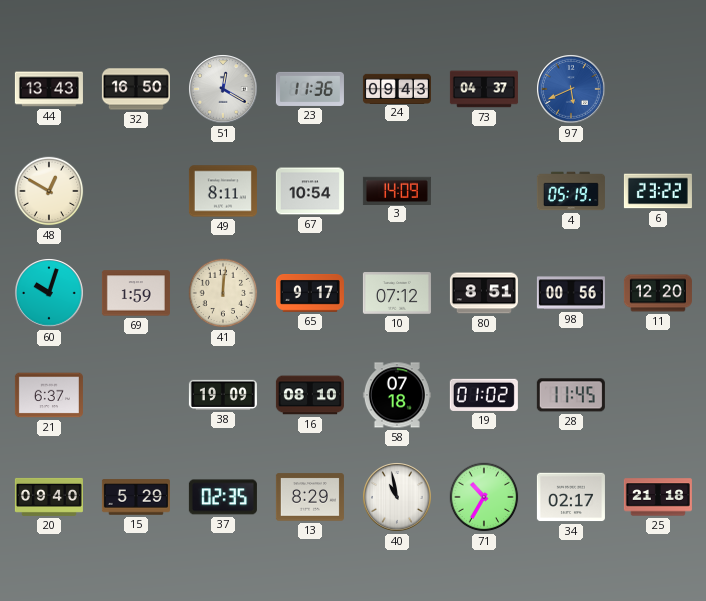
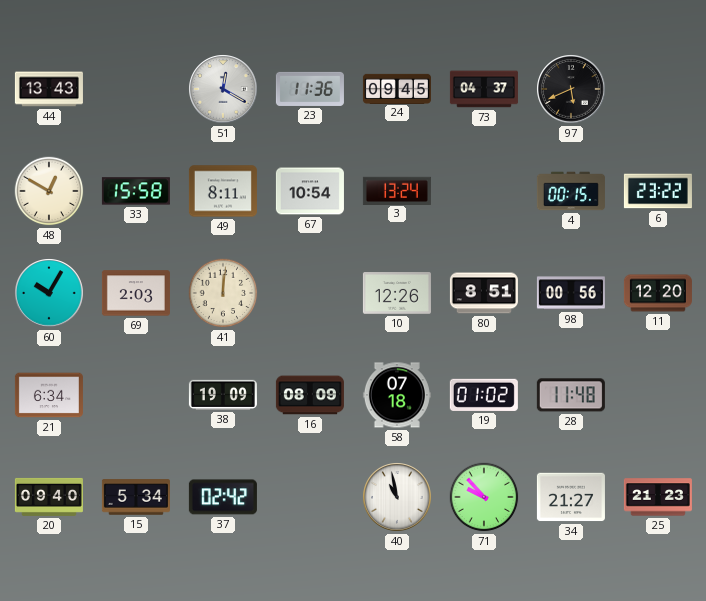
32: 16:50 -> none
24: 09:43 -> 09:45
97 dial: blue -> black
33: none -> 15:58
3: 14:09 -> 13:24
4: 05:19 -> 00:15
60: 10:03 -> 10:05
69: 1:59 -> 2:03
65: 9:17 -> none
10: 07:12 -> 12:26
21: 6:37 -> 6:34
16: 08:10 -> 08:09
28: 11:45 -> 11:48
15: 5:29 -> 5:34
37: 02:35 -> 02:42
13: 8:29 -> none
71: 10:35 -> 9:53
34: 02:17 -> 21:27
25: 21:18 -> 21:23
